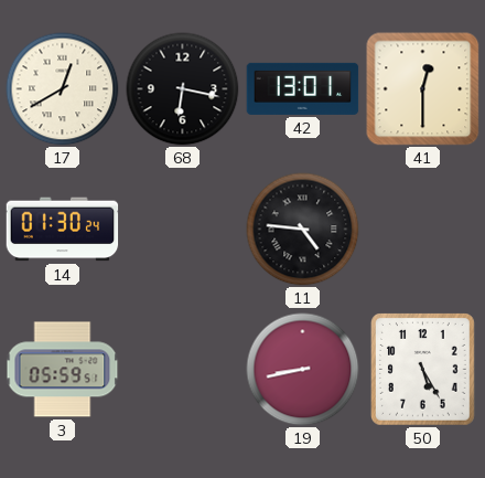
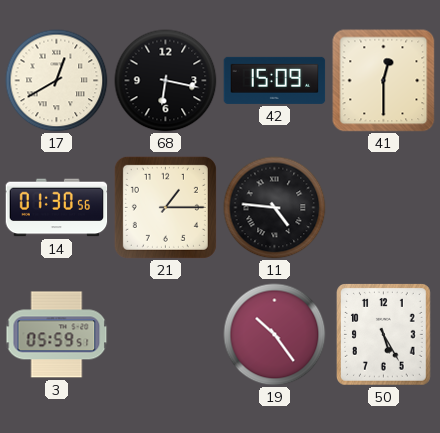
42: 13:01 -> 15:09
14: 01:30:24 -> 01:30:56
21: none -> 1:15
19: 8:43 -> 10:24
